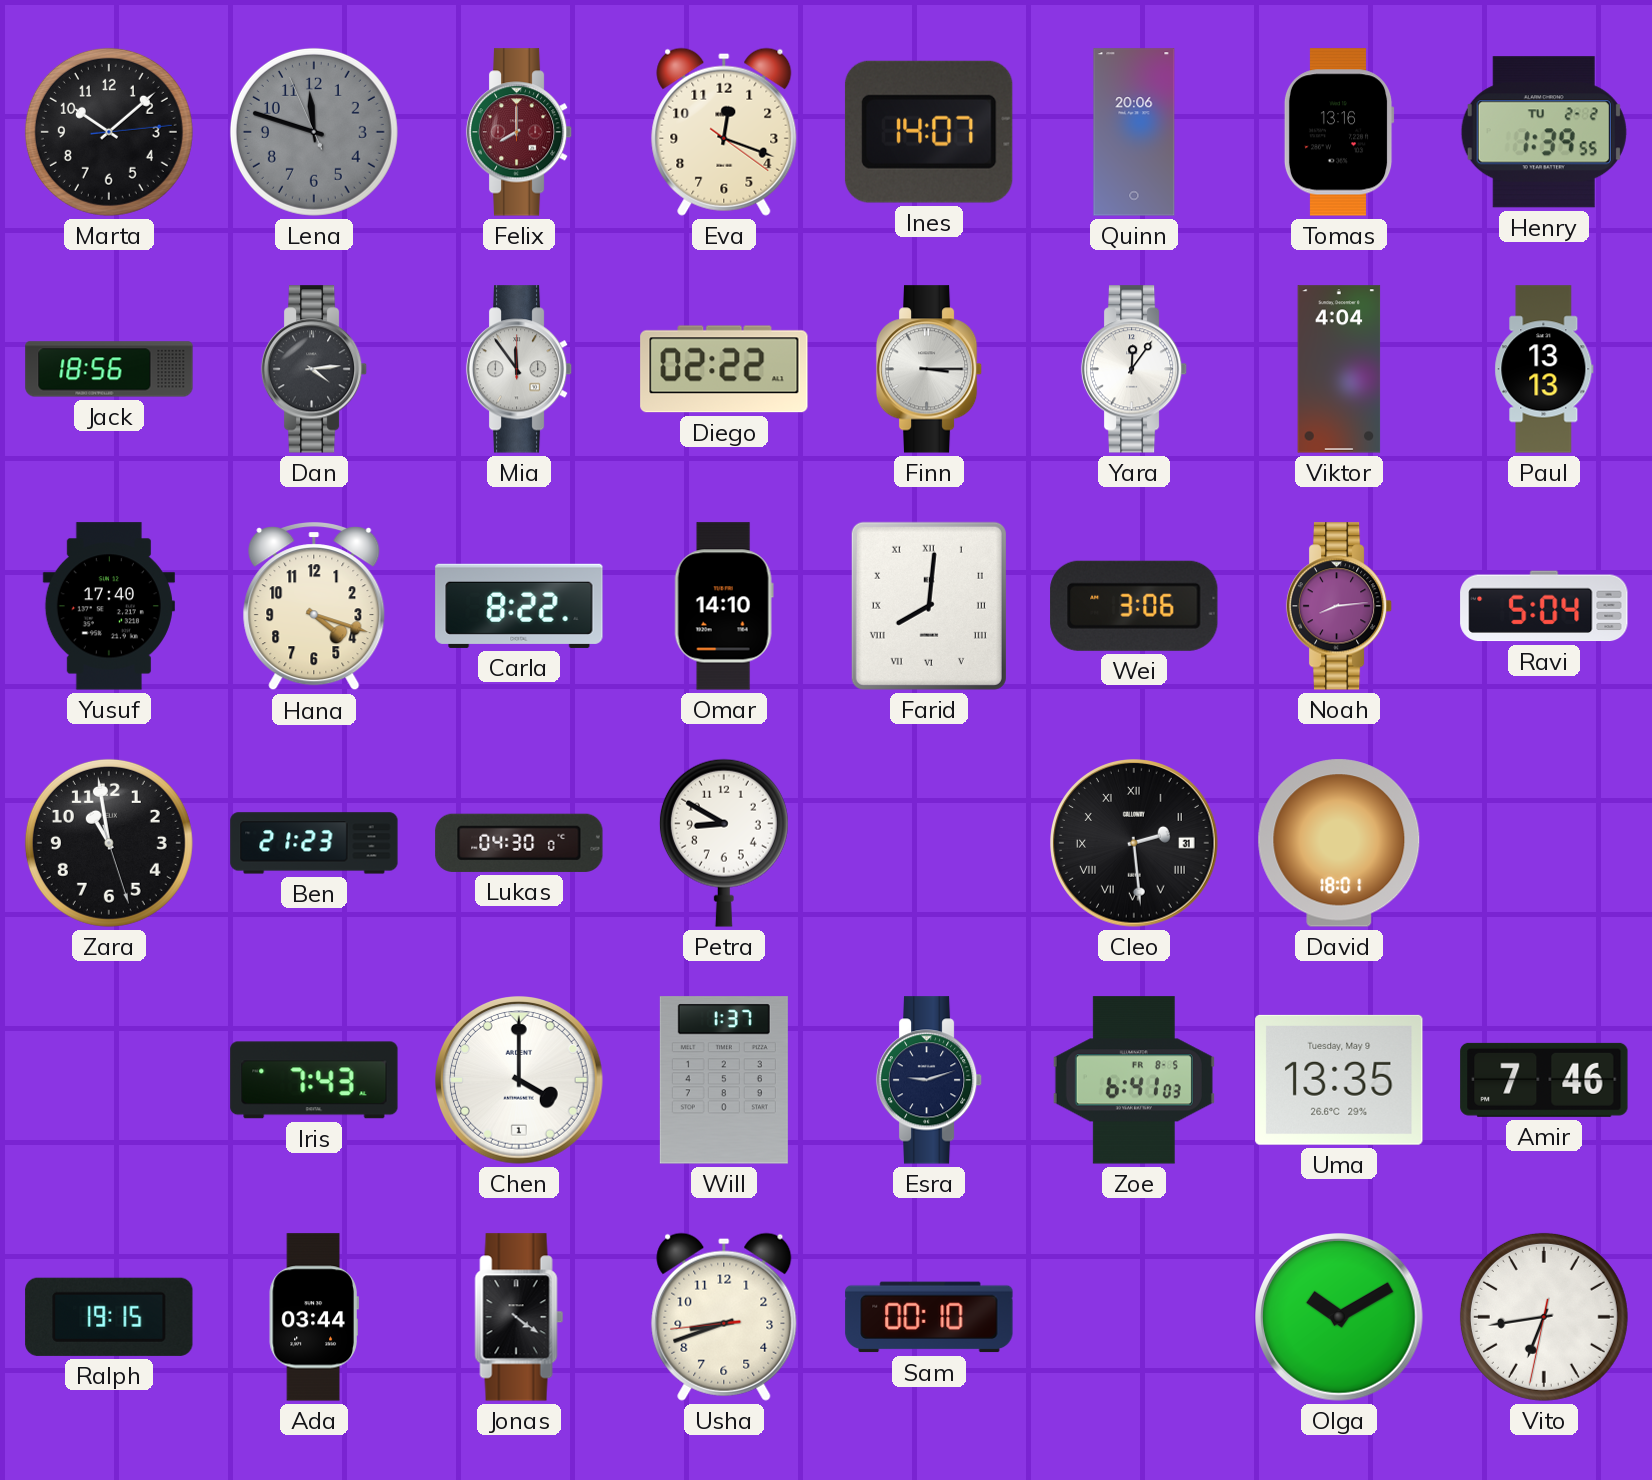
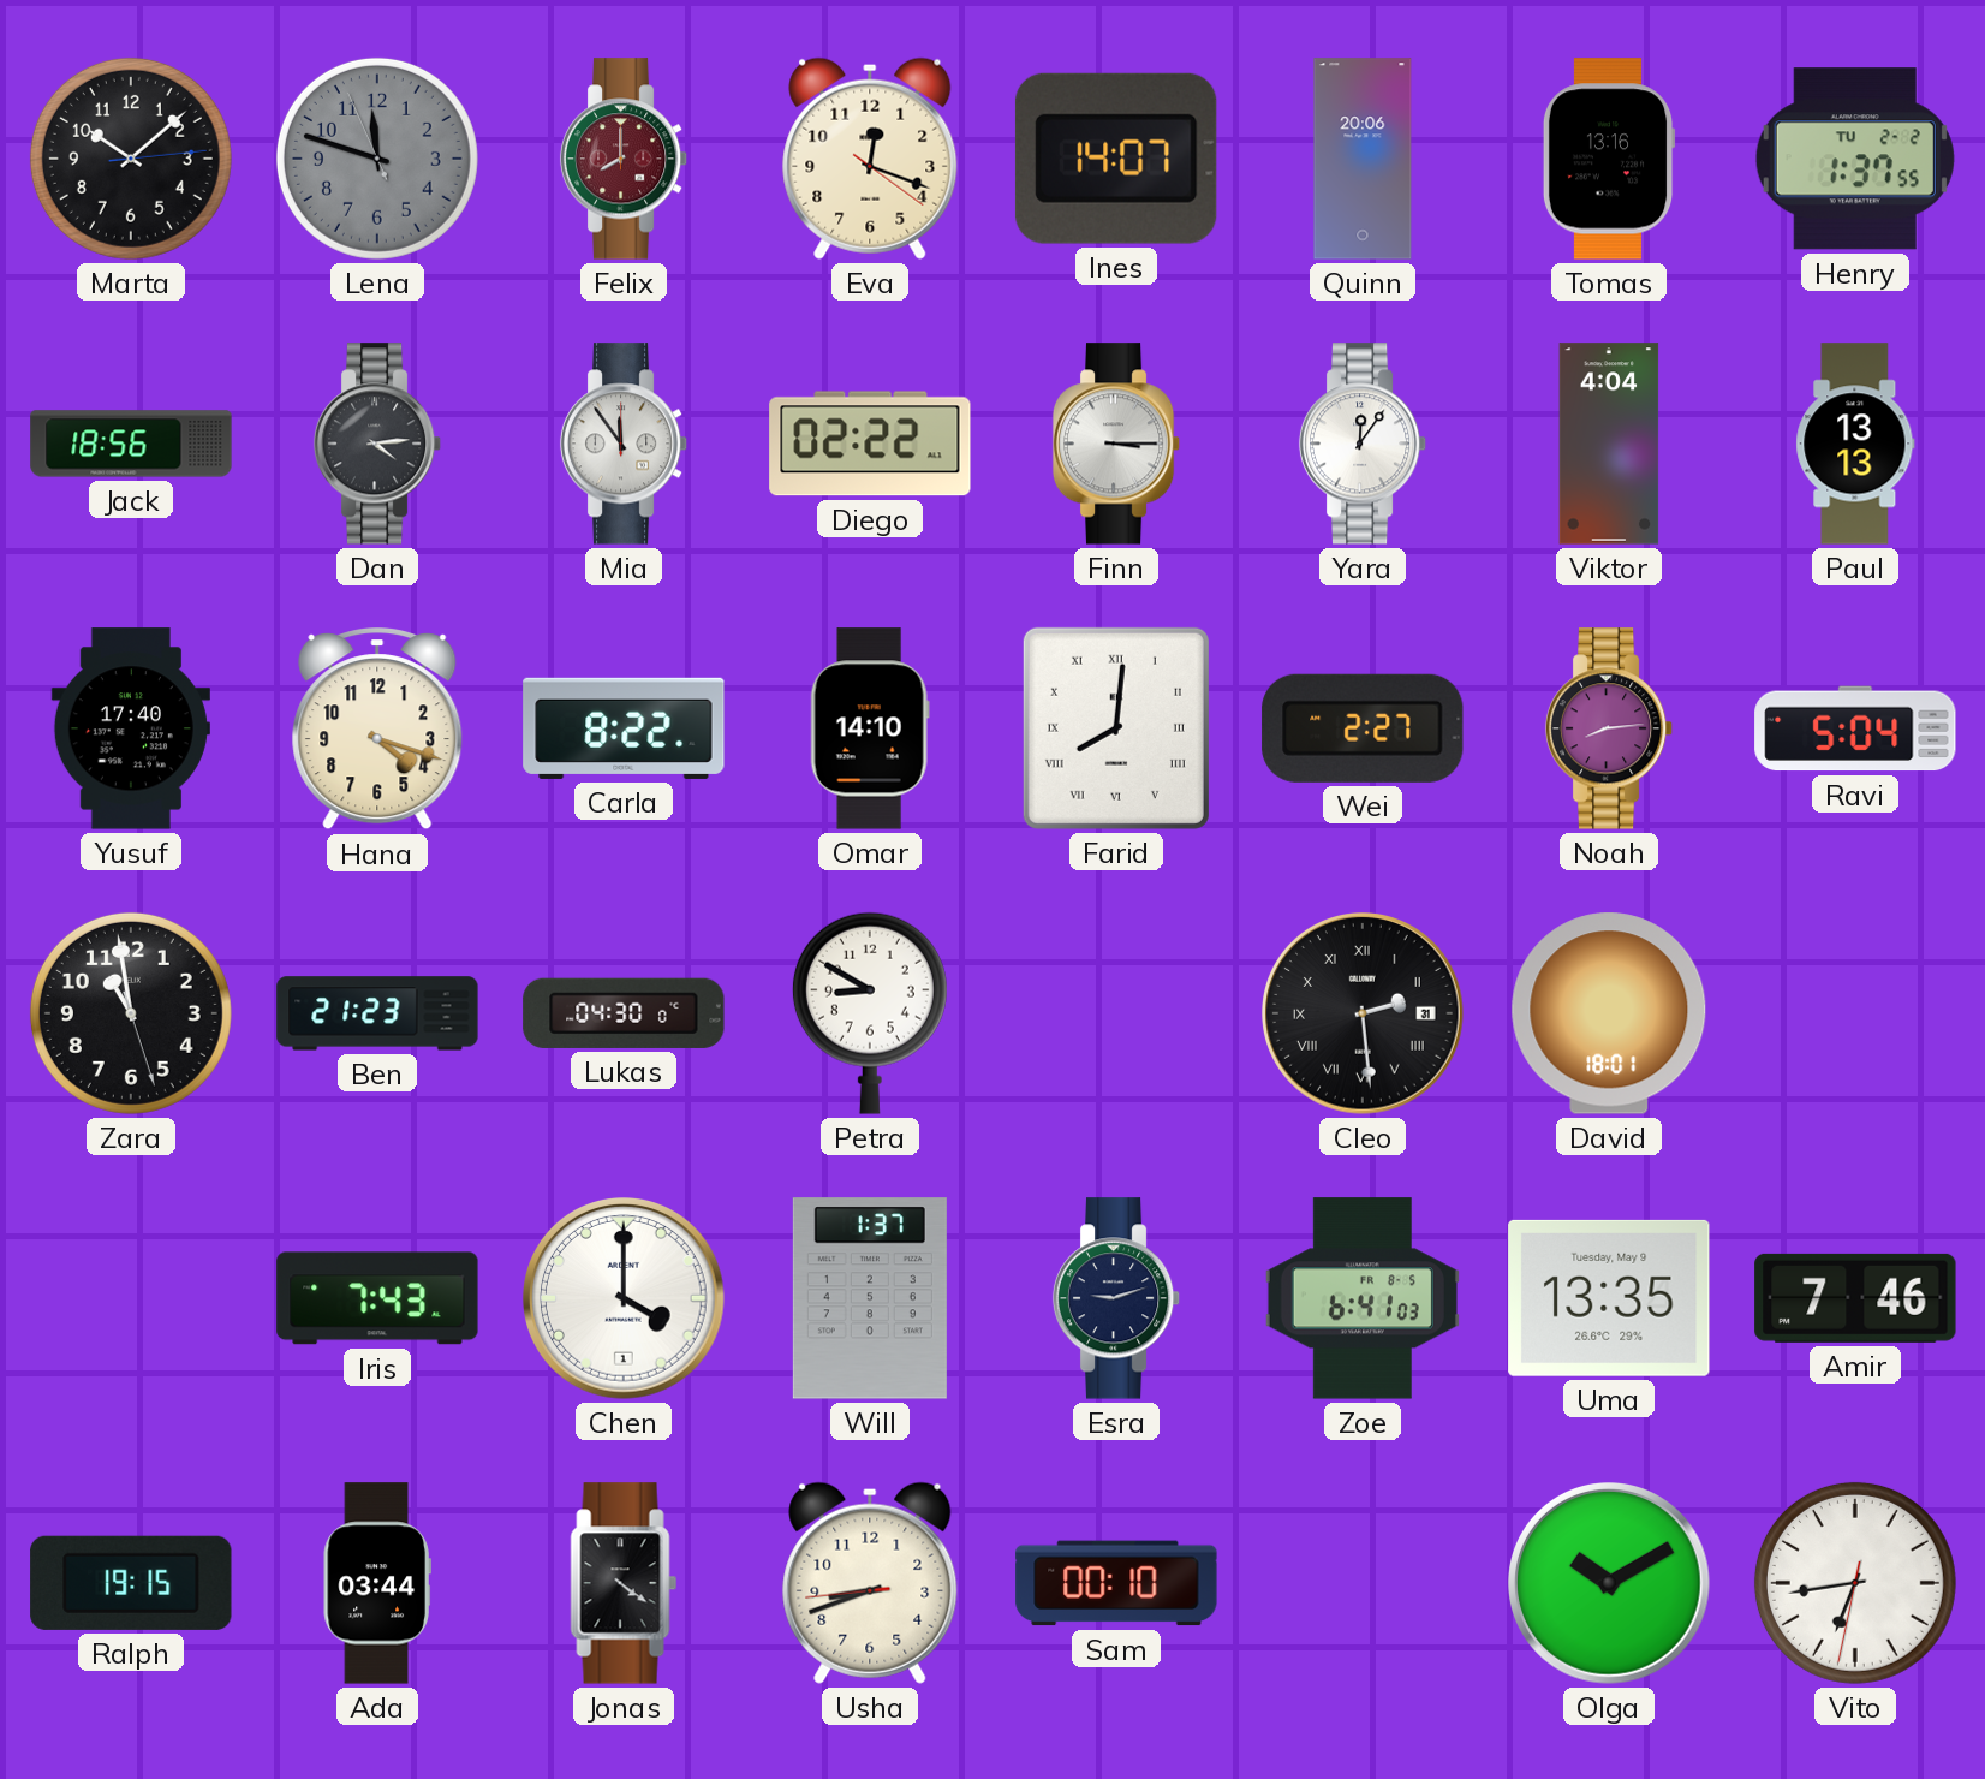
Henry: 1:39 -> 1:37
Wei: 3:06 -> 2:27
